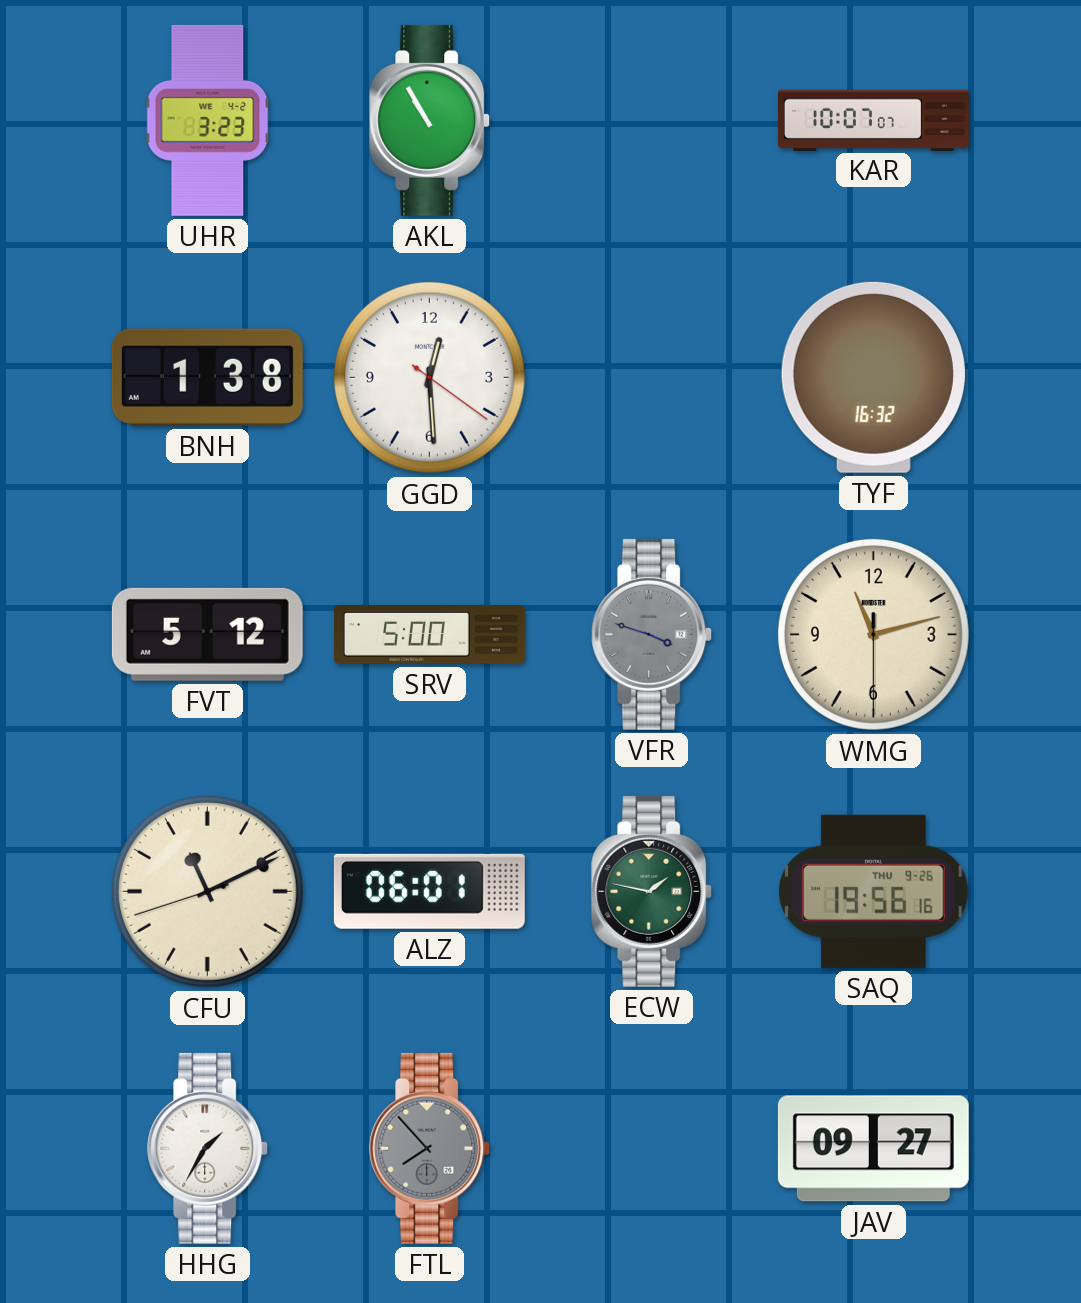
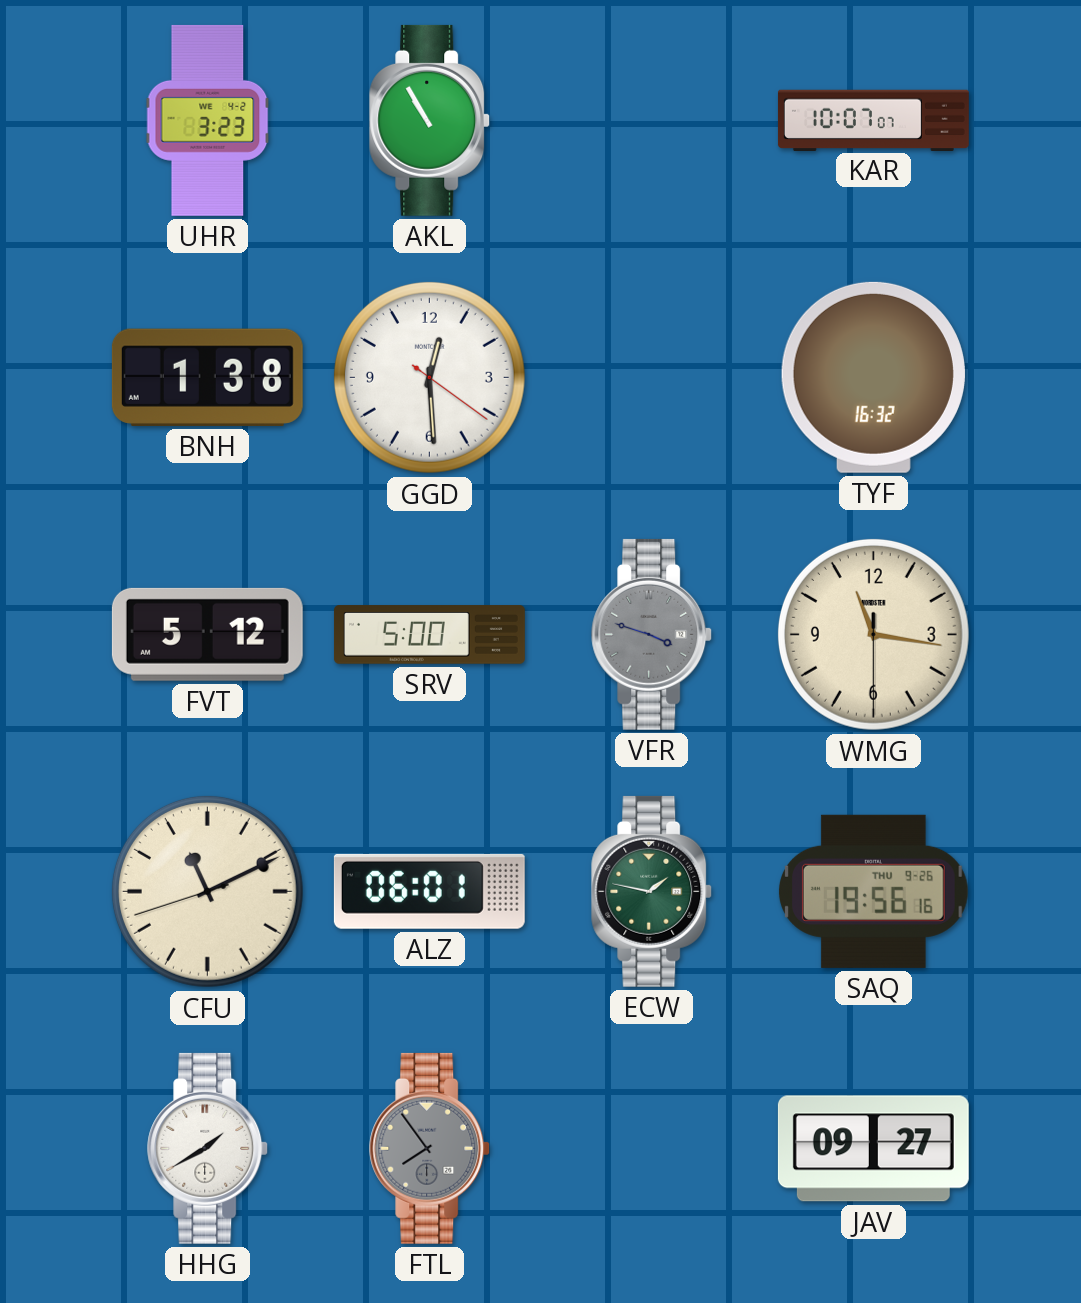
WMG: 11:12 -> 11:16
HHG: 1:35 -> 1:40
FTL: 7:53 -> 7:54
